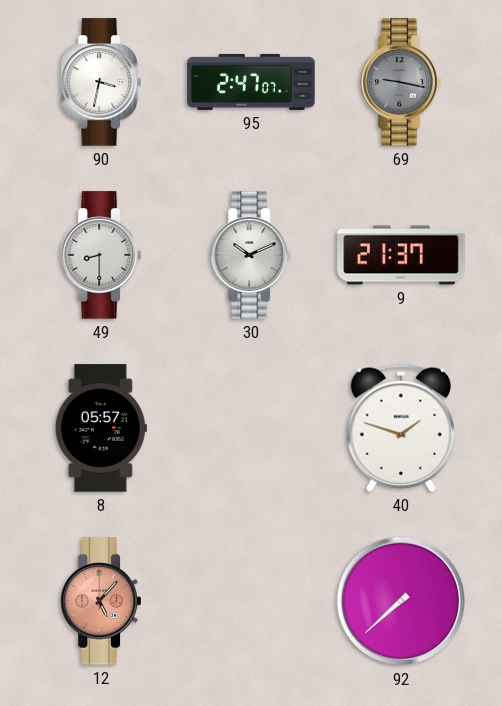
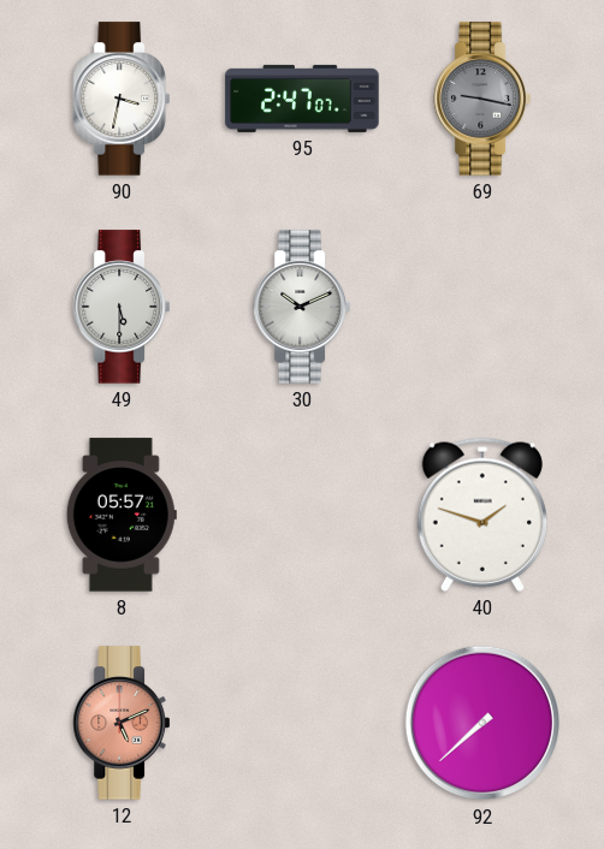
49: 8:30 -> 5:30
9: 21:37 -> none
12: 5:07 -> 5:11
